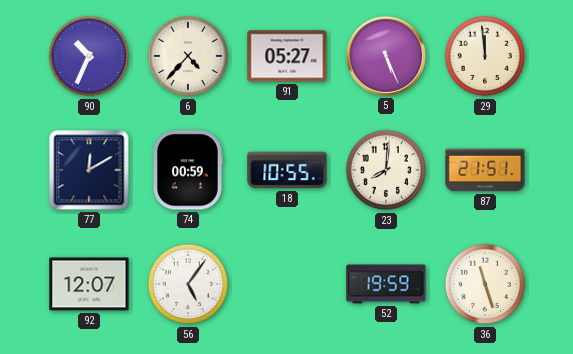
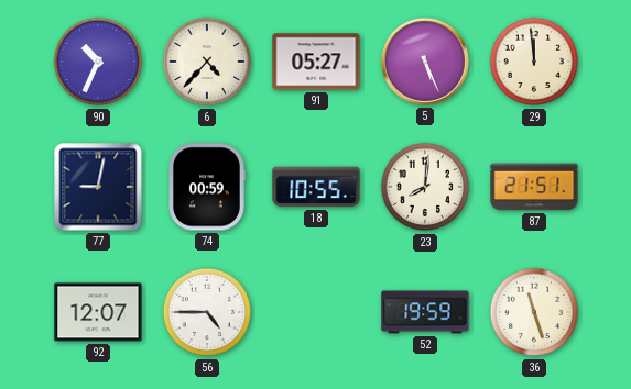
77: 12:10 -> 9:02
56: 5:06 -> 4:45
